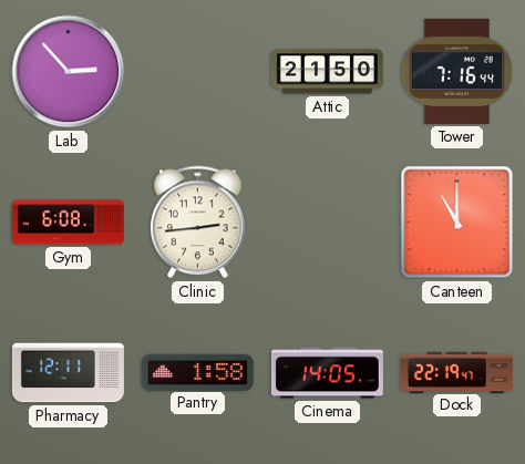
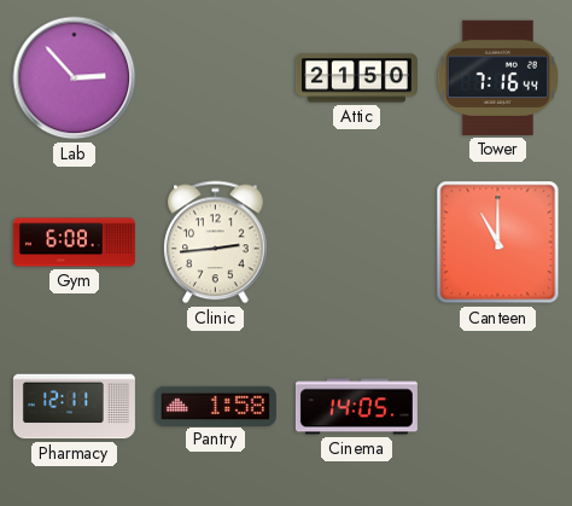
Dock: 22:19 -> none
